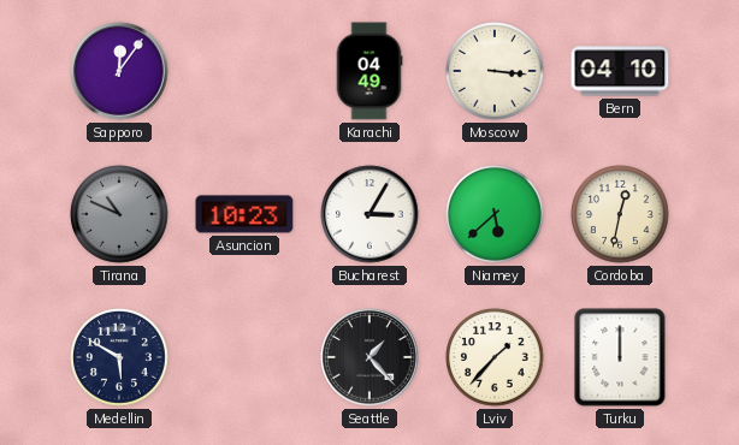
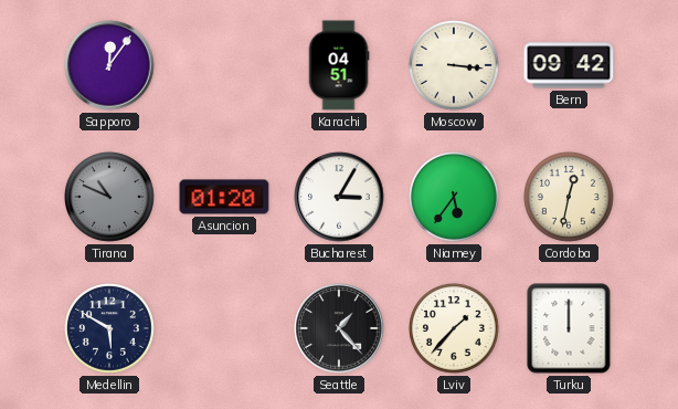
Karachi: 04:49 -> 04:51
Bern: 04:10 -> 09:42
Asuncion: 10:23 -> 01:20
Niamey: 5:38 -> 5:36
